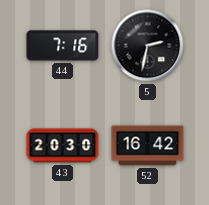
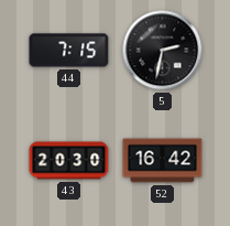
44: 7:16 -> 7:15
